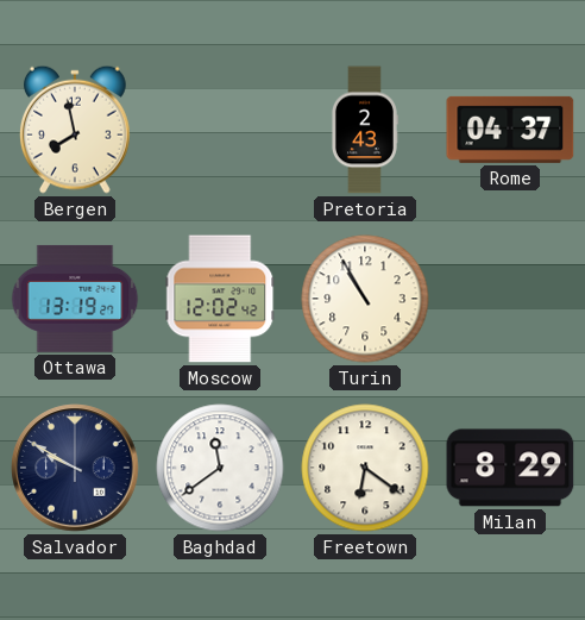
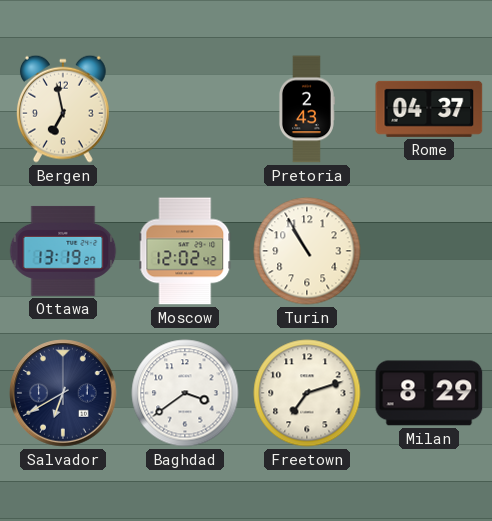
Bergen: 7:58 -> 6:58
Salvador: 9:50 -> 6:40
Baghdad: 11:39 -> 3:39
Freetown: 6:21 -> 7:12
